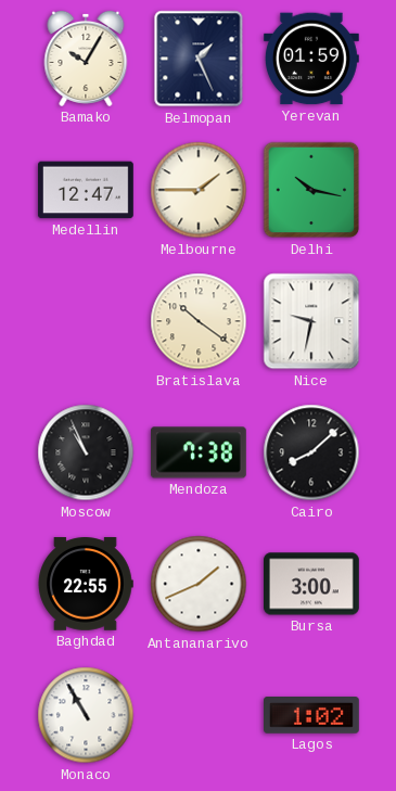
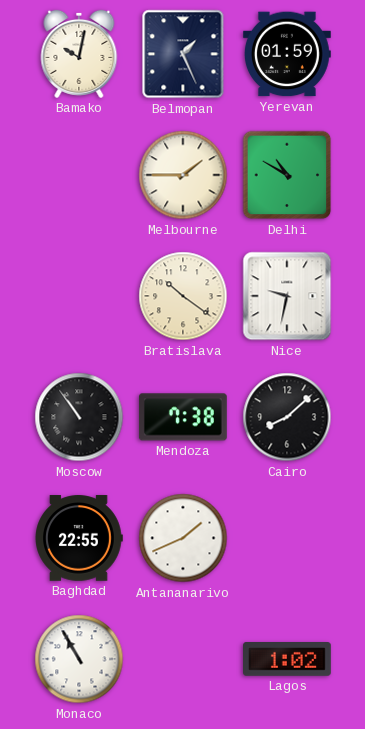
Bamako: 10:05 -> 10:02
Medellin: 12:47 -> none
Delhi: 10:17 -> 10:50
Moscow: 10:56 -> 10:54
Bursa: 3:00 -> none
